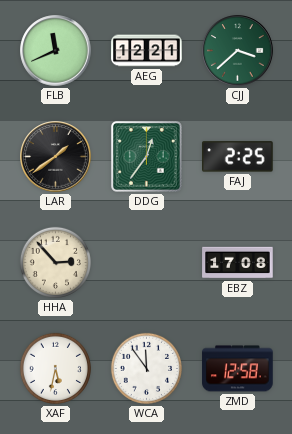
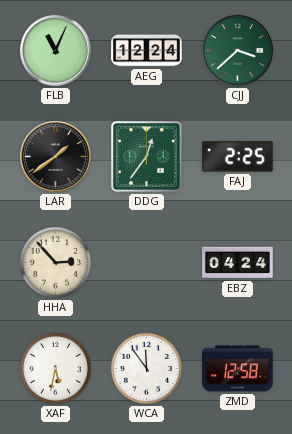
FLB: 11:41 -> 11:04
AEG: 12:21 -> 12:24
EBZ: 17:08 -> 04:24
